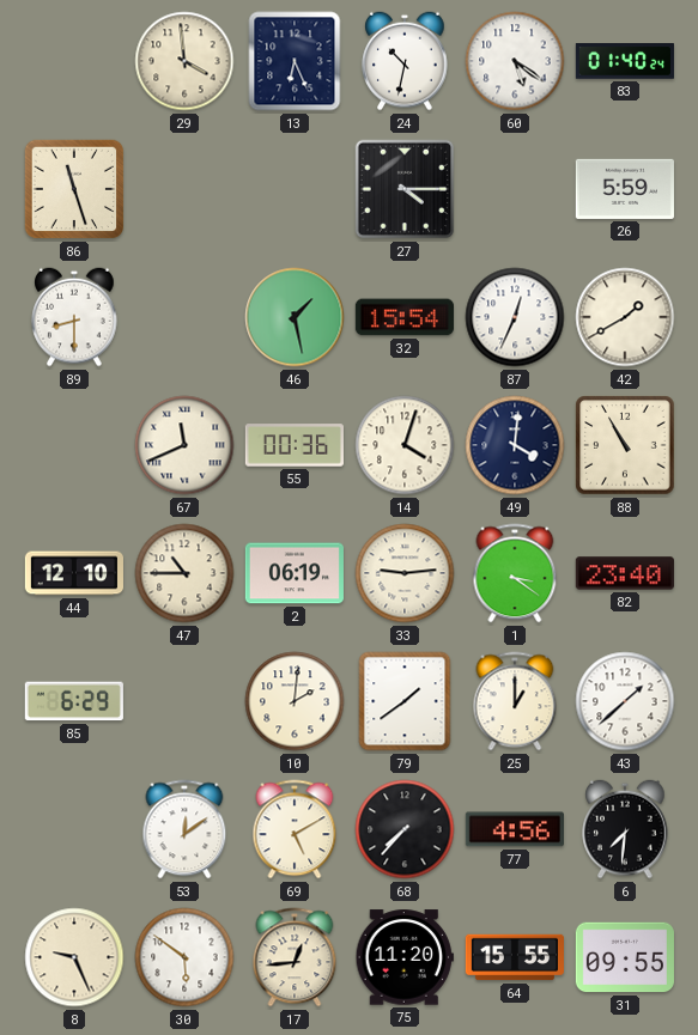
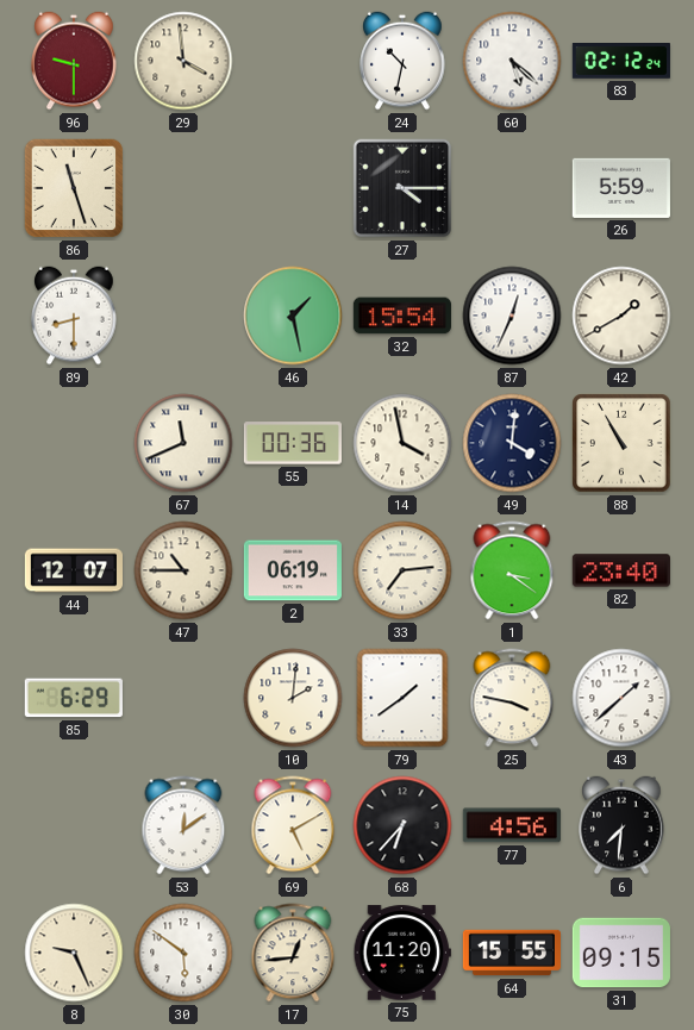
96: none -> 9:30
13: 6:26 -> none
60: 5:21 -> 5:22
83: 01:40 -> 02:12
14: 4:03 -> 3:58
44: 12:10 -> 12:07
33: 9:14 -> 7:14
25: 1:00 -> 3:47
68: 7:37 -> 6:37
31: 09:55 -> 09:15
